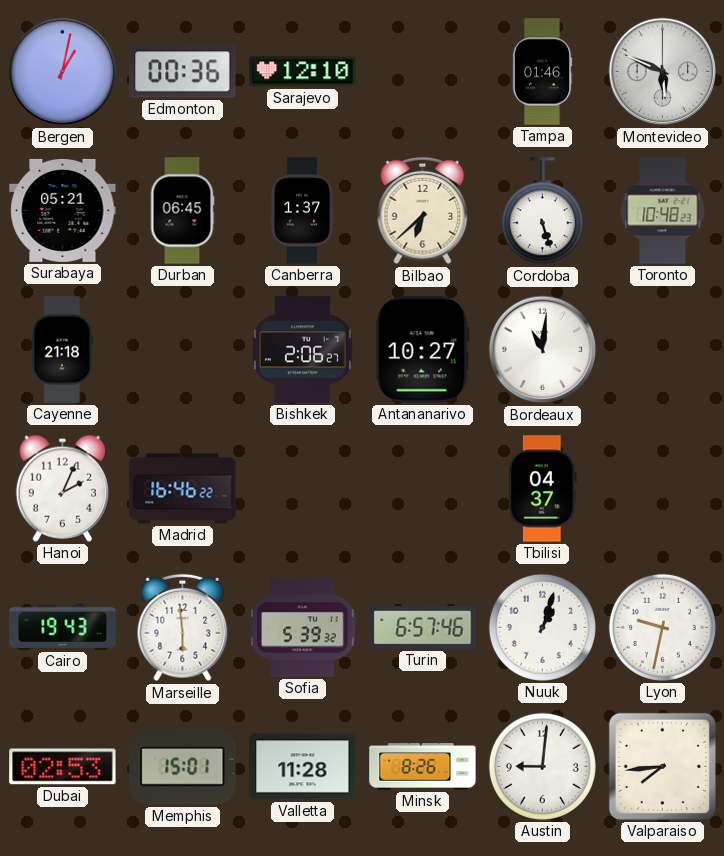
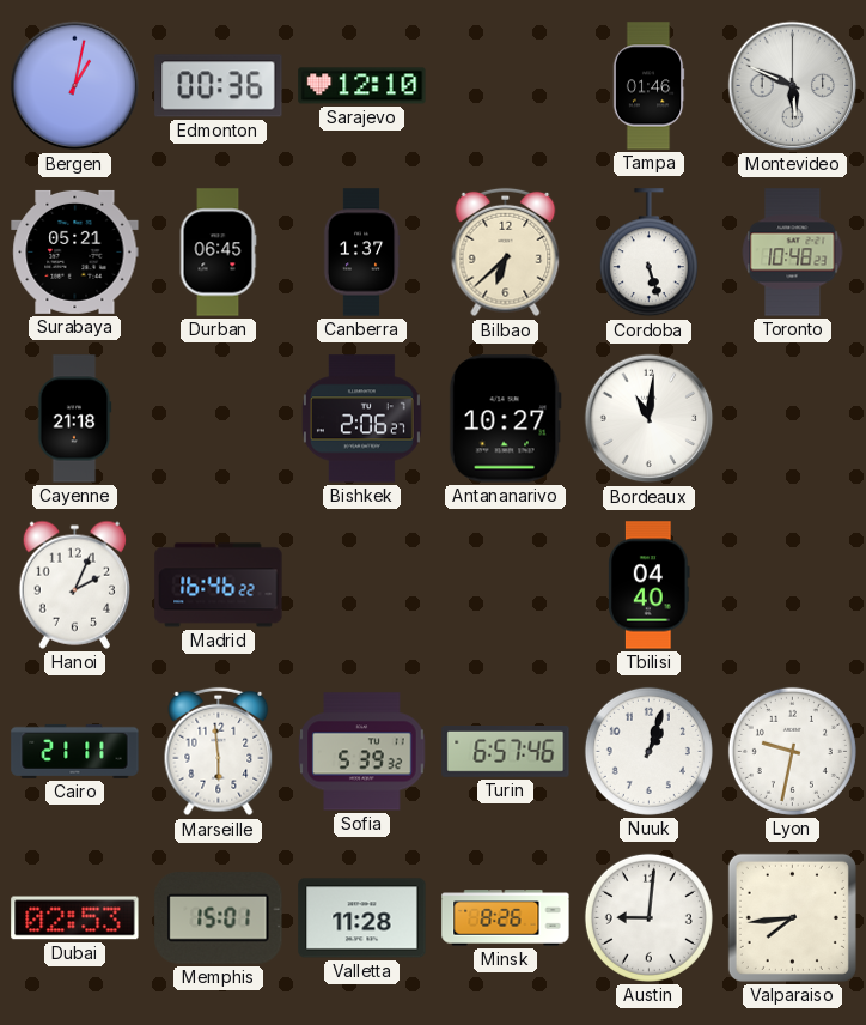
Tbilisi: 04:37 -> 04:40
Cairo: 19:43 -> 21:11
